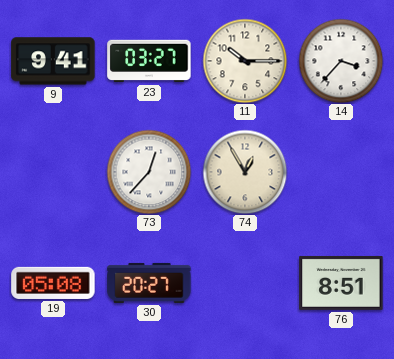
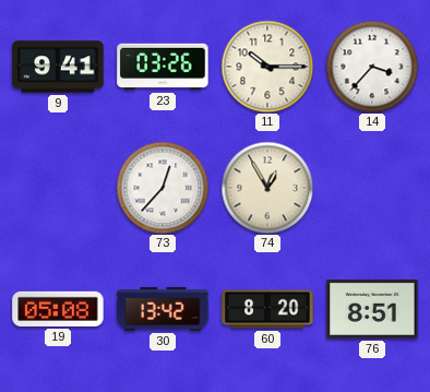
23: 03:27 -> 03:26
30: 20:27 -> 13:42
60: none -> 8:20
